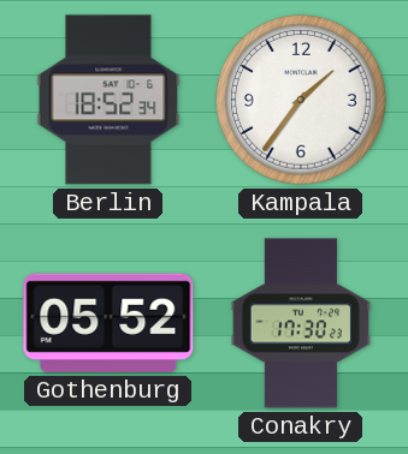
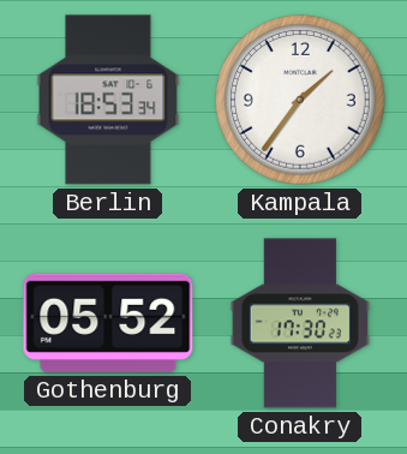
Berlin: 18:52 -> 18:53
